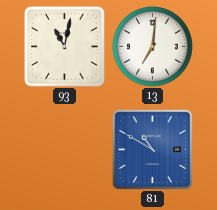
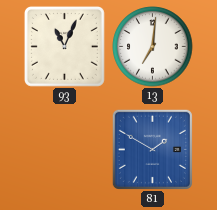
93: 11:02 -> 11:04
81: 10:50 -> 1:50
